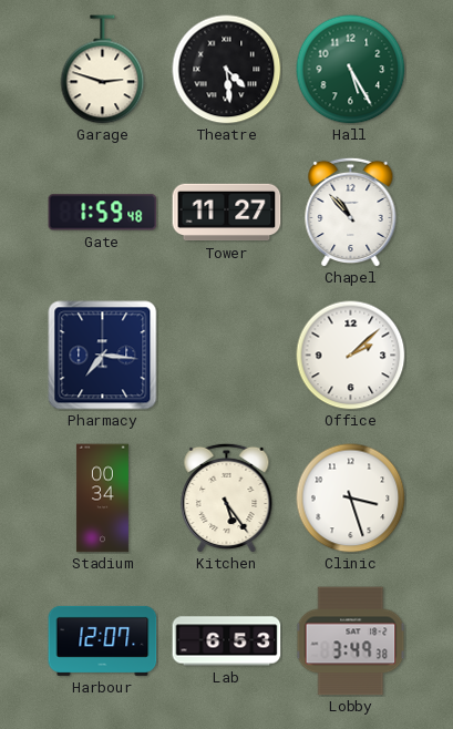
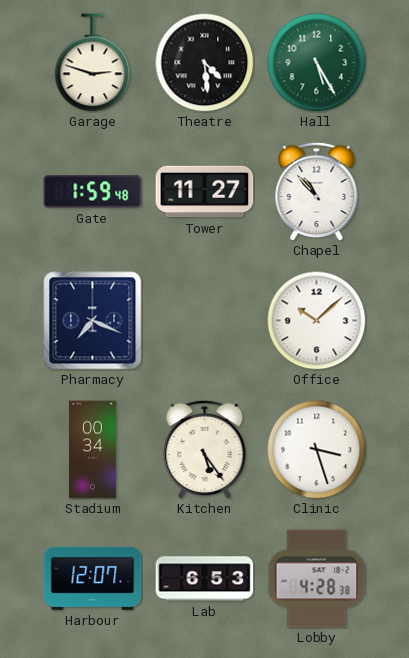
Pharmacy: 7:16 -> 7:19
Office: 2:08 -> 10:08
Lobby: 3:49 -> 4:28
